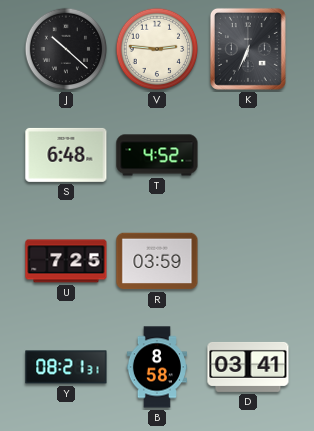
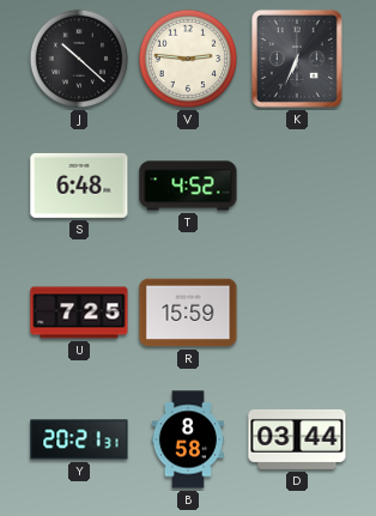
R: 03:59 -> 15:59
Y: 08:21 -> 20:21
D: 03:41 -> 03:44
